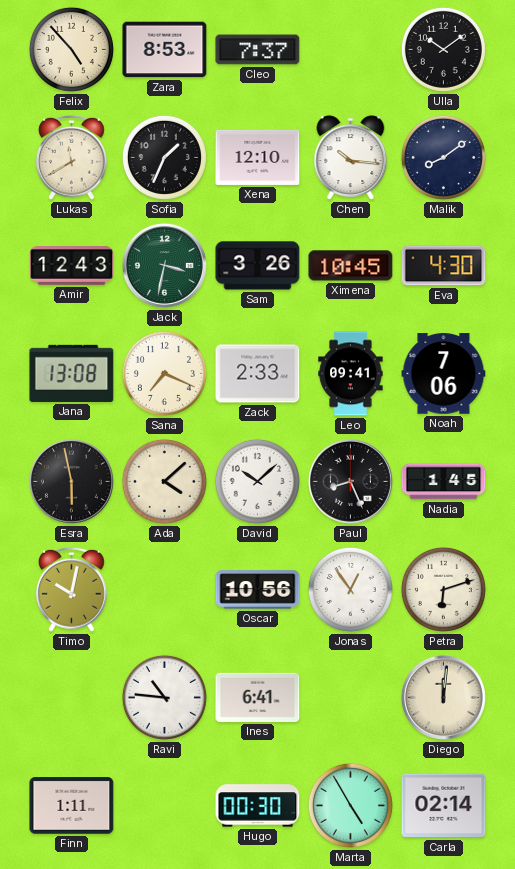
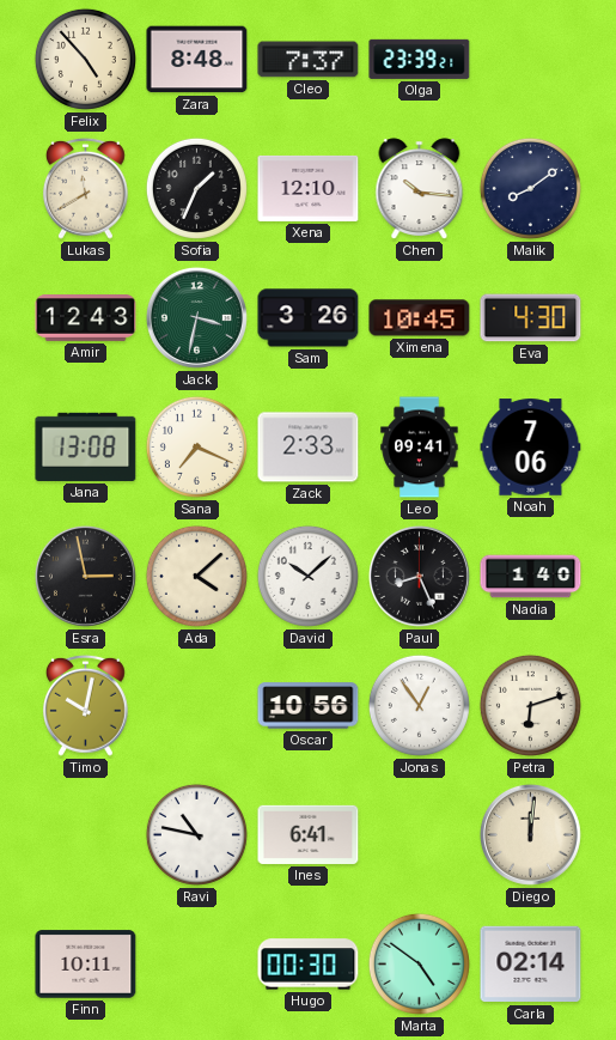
Zara: 8:53 -> 8:48
Olga: none -> 23:39
Ulla: 10:09 -> none
Esra: 5:58 -> 2:58
Nadia: 1:45 -> 1:40
Ravi: 10:46 -> 10:47
Finn: 1:11 -> 10:11
Marta: 4:55 -> 4:51
